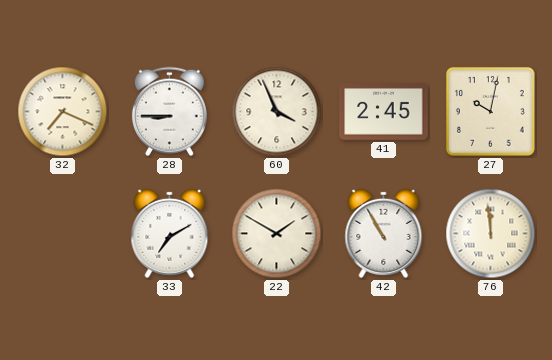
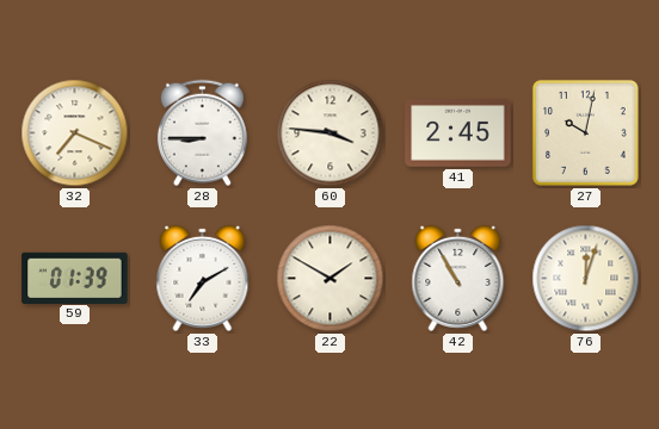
60: 3:56 -> 3:46
59: none -> 01:39
76: 11:59 -> 12:03
